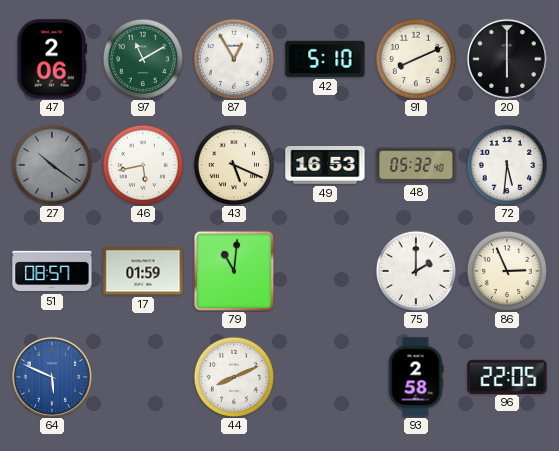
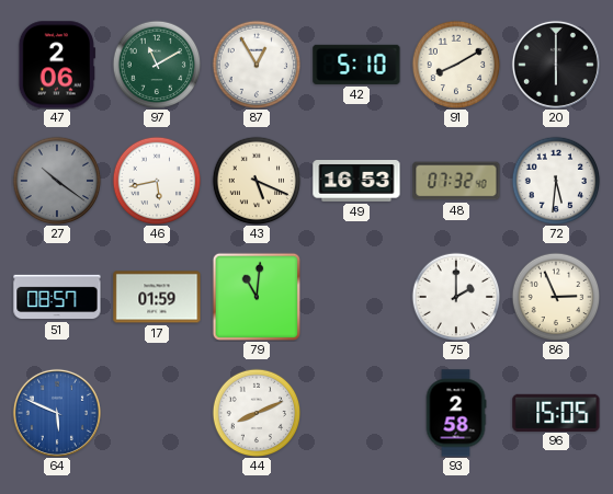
91: 8:11 -> 8:10
48: 05:32 -> 07:32
96: 22:05 -> 15:05
